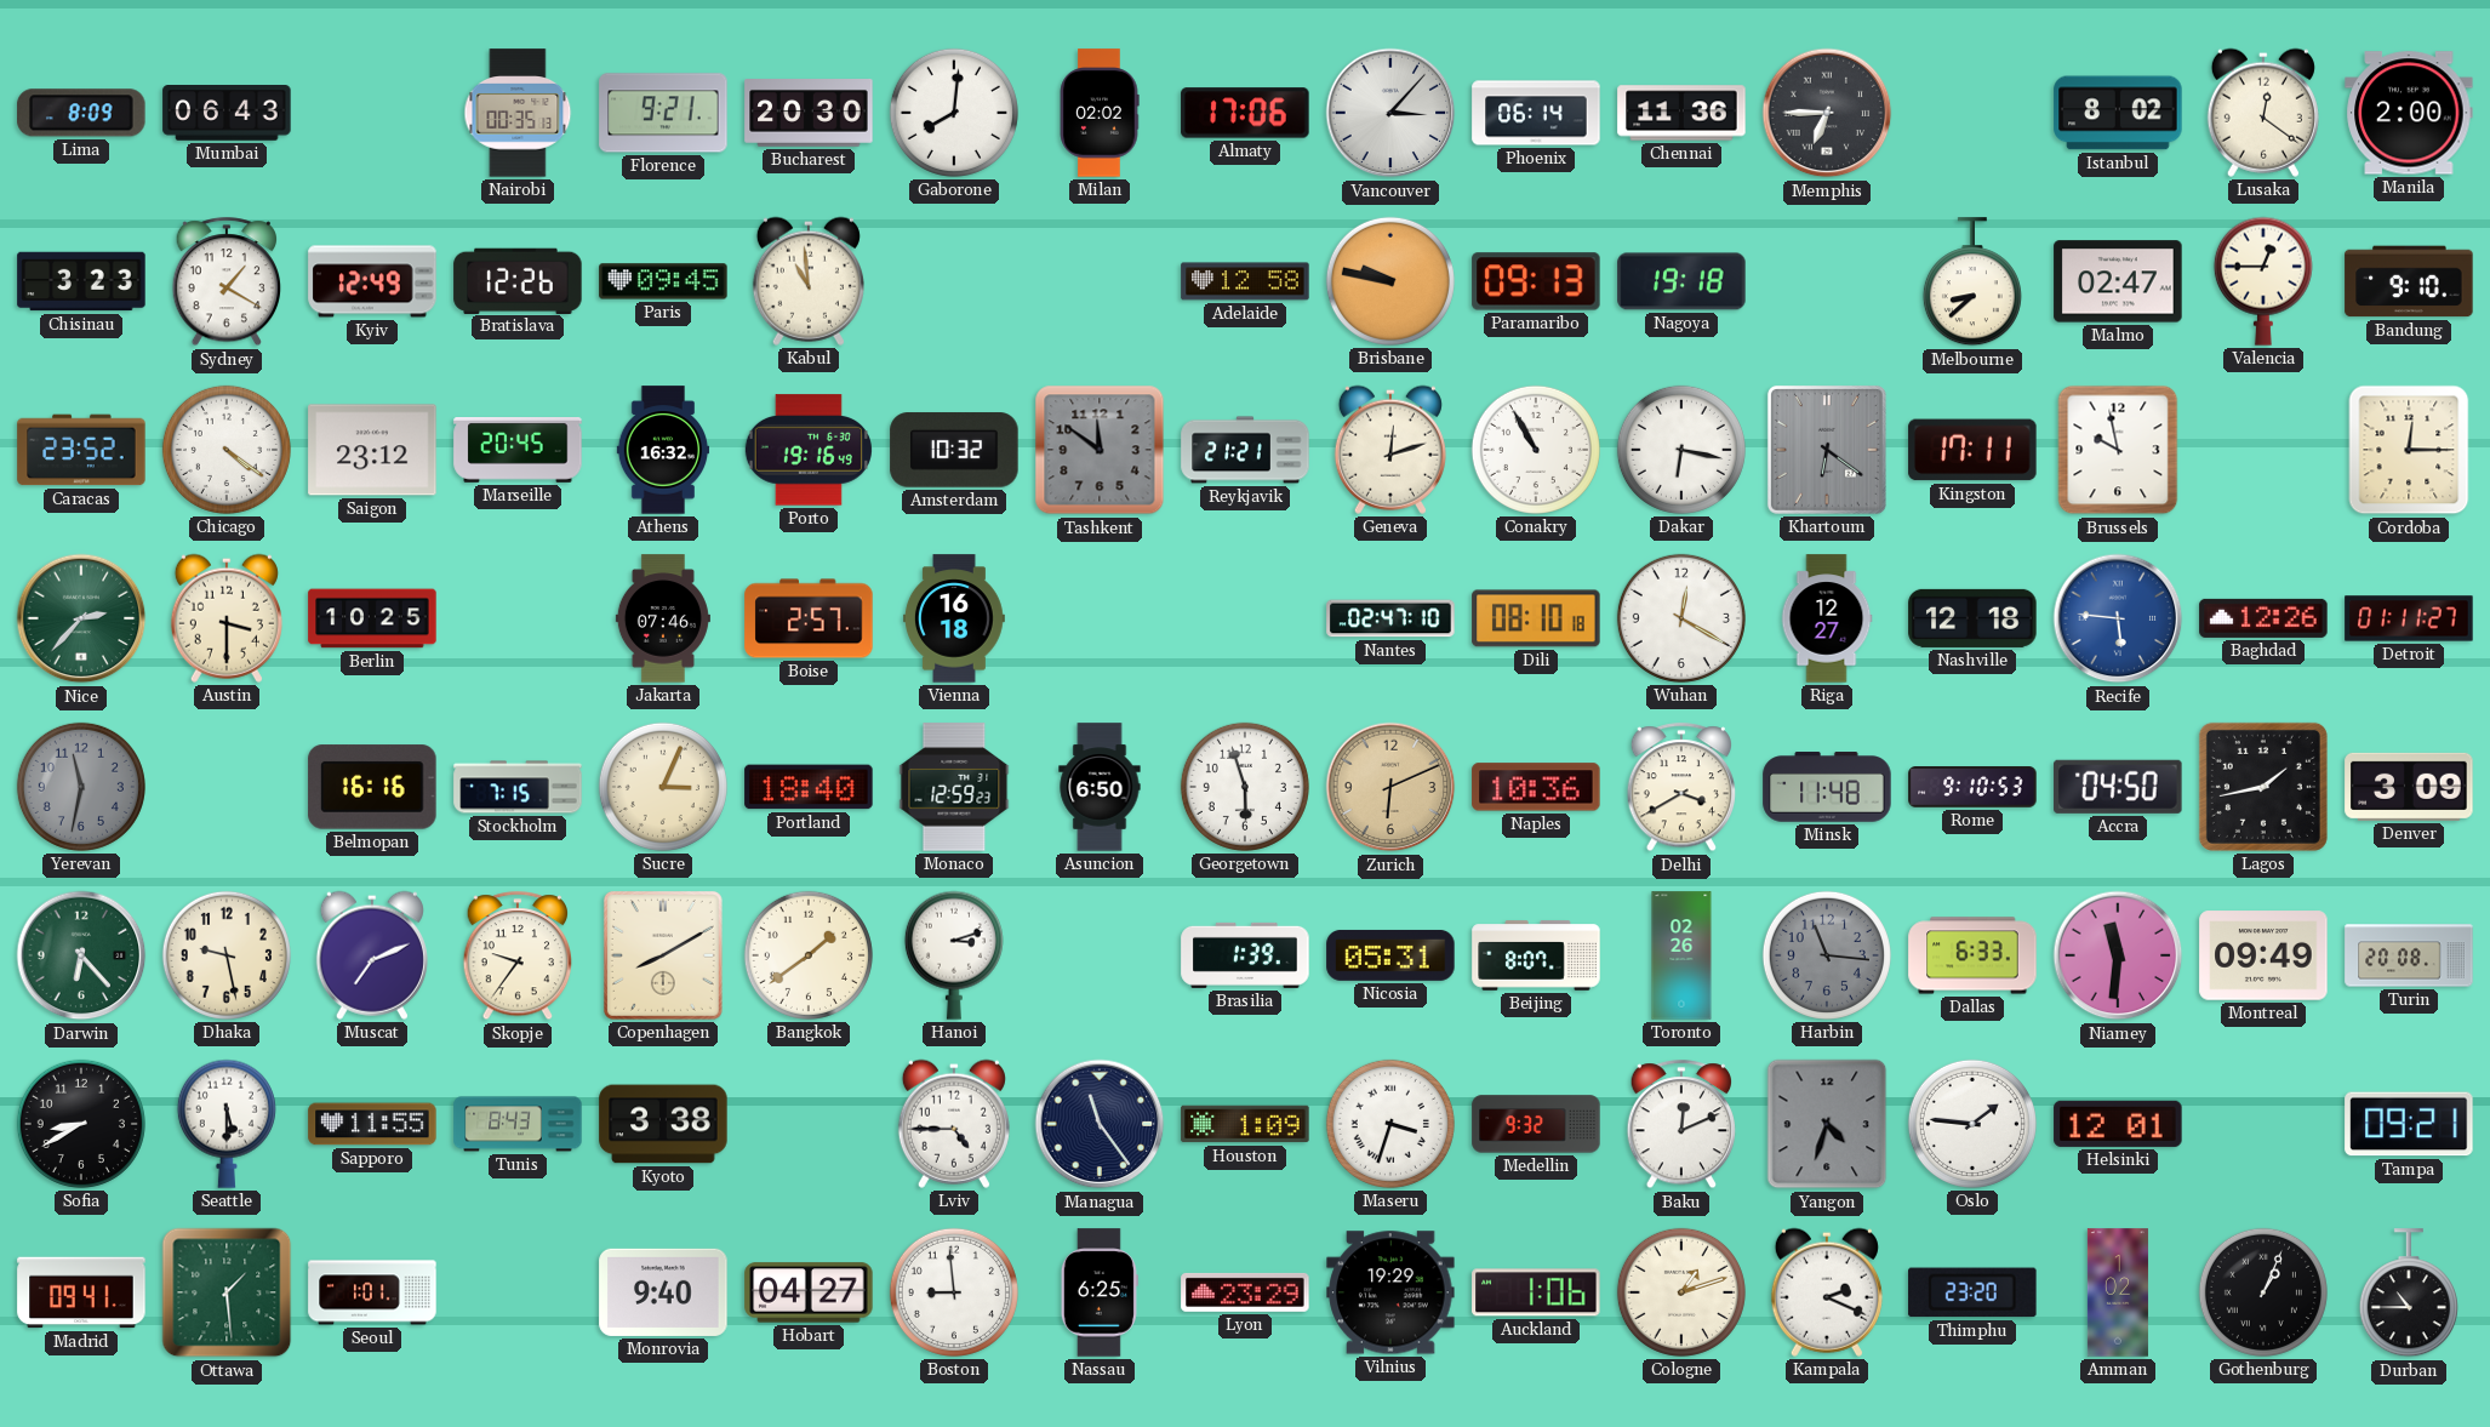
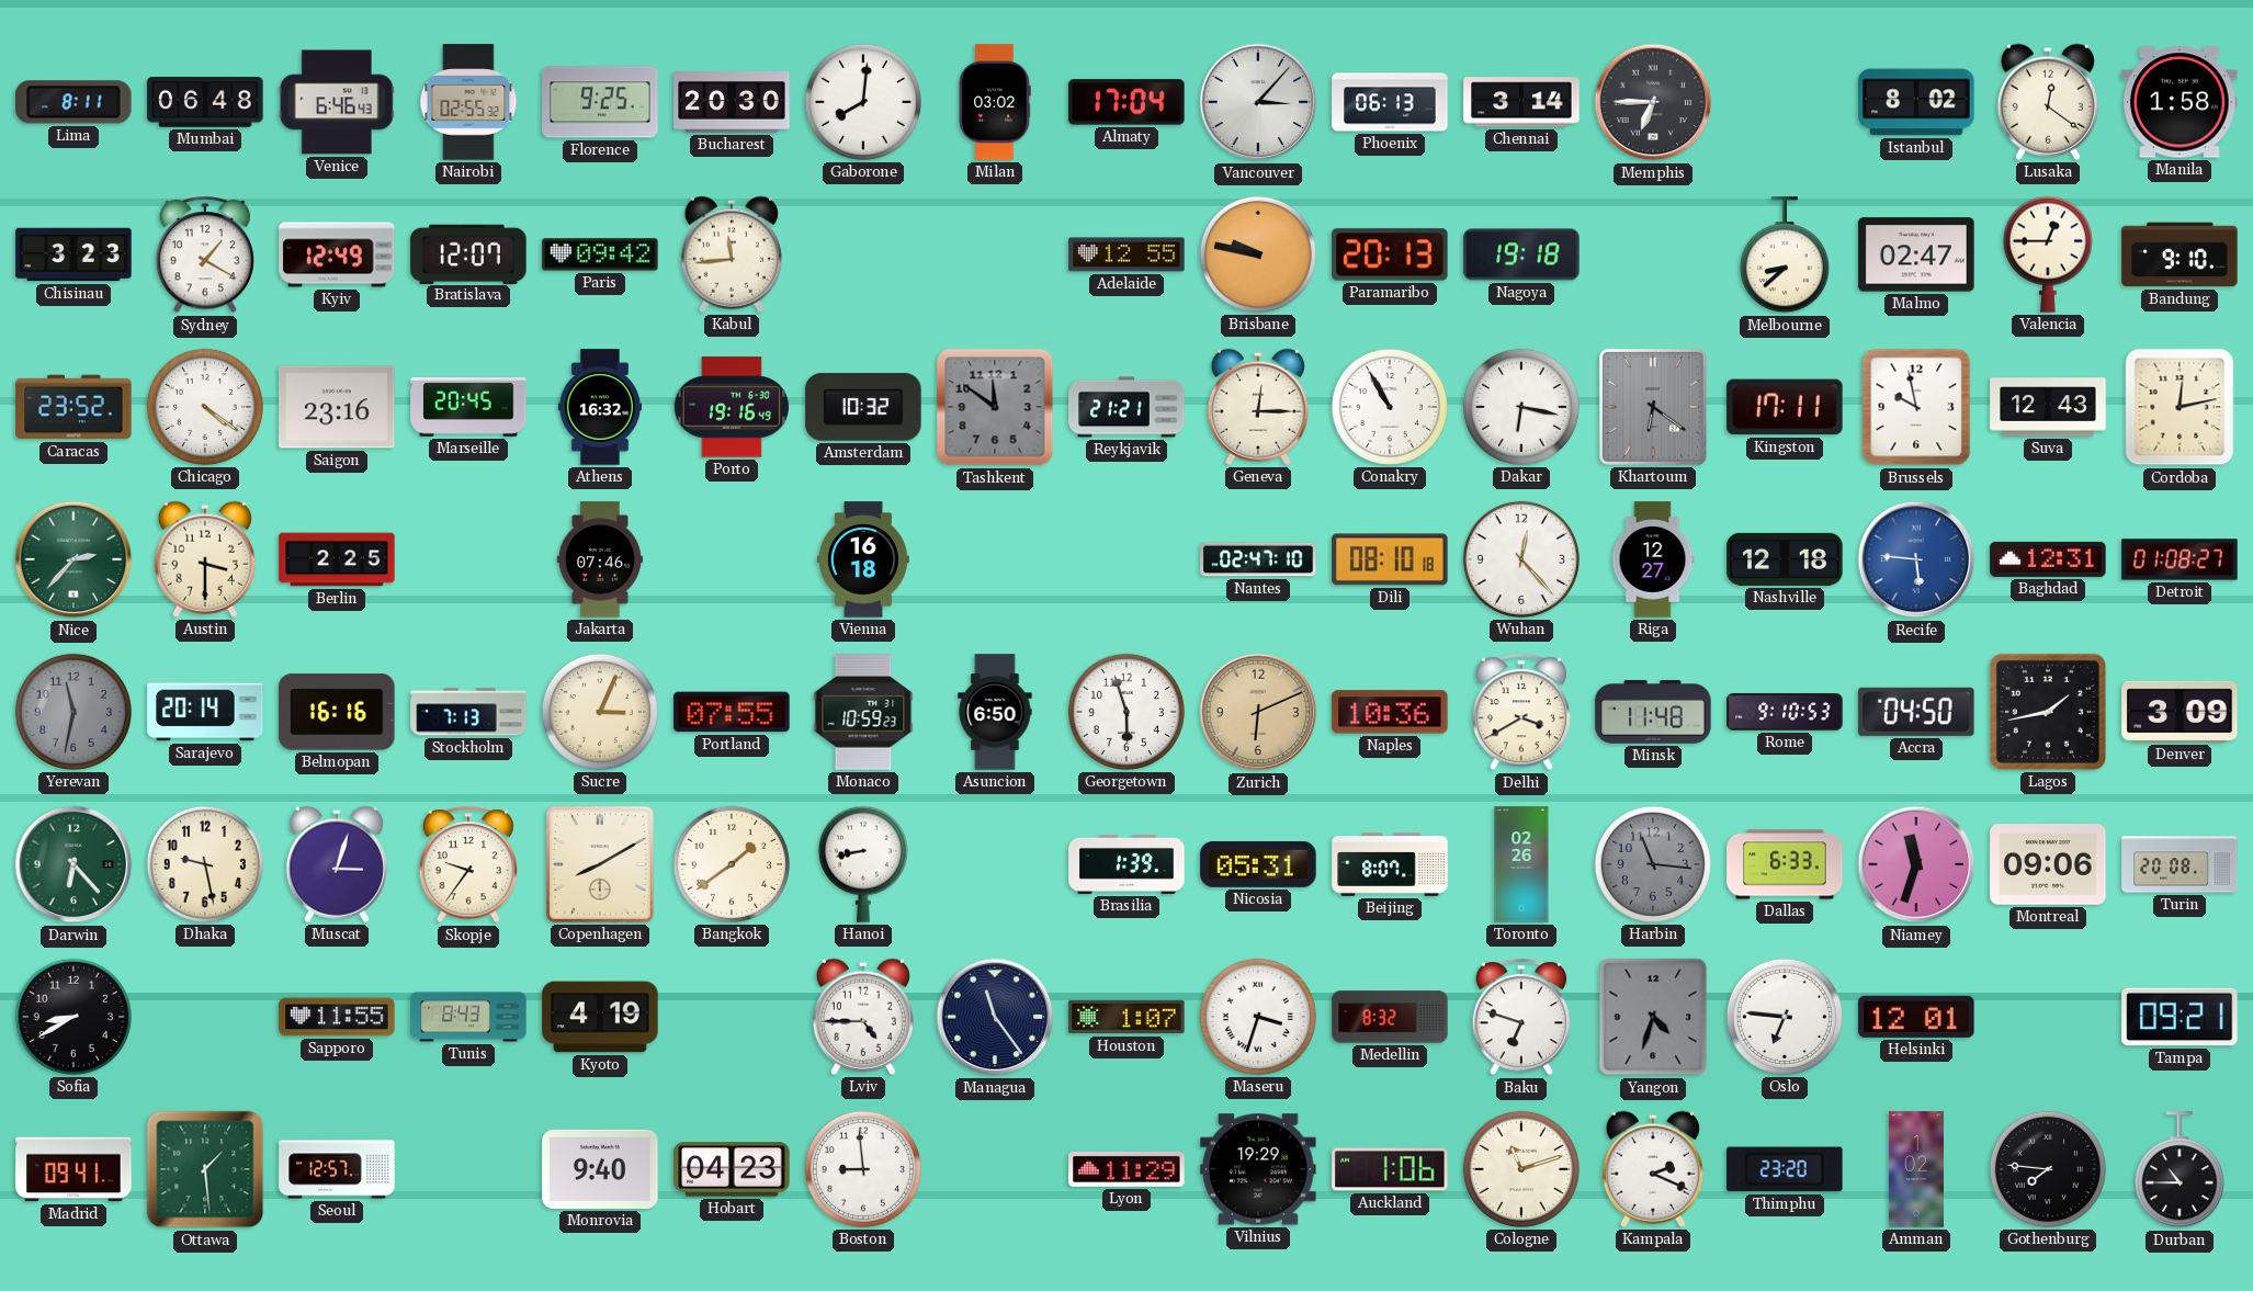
Lima: 8:09 -> 8:11
Mumbai: 06:43 -> 06:48
Venice: none -> 6:46
Nairobi: 00:35 -> 02:55
Florence: 9:21 -> 9:25
Milan: 02:02 -> 03:02
Almaty: 17:06 -> 17:04
Phoenix: 06:14 -> 06:13
Chennai: 11:36 -> 3:14
Manila: 2:00 -> 1:58
Bratislava: 12:26 -> 12:07
Paris: 09:45 -> 09:42
Kabul: 10:59 -> 11:44
Adelaide: 12:58 -> 12:55
Paramaribo: 09:13 -> 20:13
Saigon: 23:12 -> 23:16
Geneva: 12:12 -> 12:15
Suva: none -> 12:43
Cordoba: 12:15 -> 12:13
Berlin: 10:25 -> 2:25
Boise: 2:57 -> none
Wuhan: 12:20 -> 12:23
Baghdad: 12:26 -> 12:31
Detroit: 01:11 -> 01:08
Sarajevo: none -> 20:14
Stockholm: 7:15 -> 7:13
Portland: 18:40 -> 07:55
Monaco: 12:59 -> 10:59
Muscat: 7:11 -> 3:03
Hanoi: 3:12 -> 8:43
Niamey: 11:31 -> 11:33
Montreal: 09:49 -> 09:06
Seattle: 5:30 -> none
Kyoto: 3:38 -> 4:19
Houston: 1:09 -> 1:07
Medellin: 9:32 -> 8:32
Baku: 12:11 -> 6:48
Oslo: 1:46 -> 6:46
Seoul: 1:01 -> 12:57
Hobart: 04:27 -> 04:23
Nassau: 6:25 -> none
Lyon: 23:29 -> 11:29
Cologne: 1:12 -> 11:12
Gothenburg: 1:04 -> 7:46
